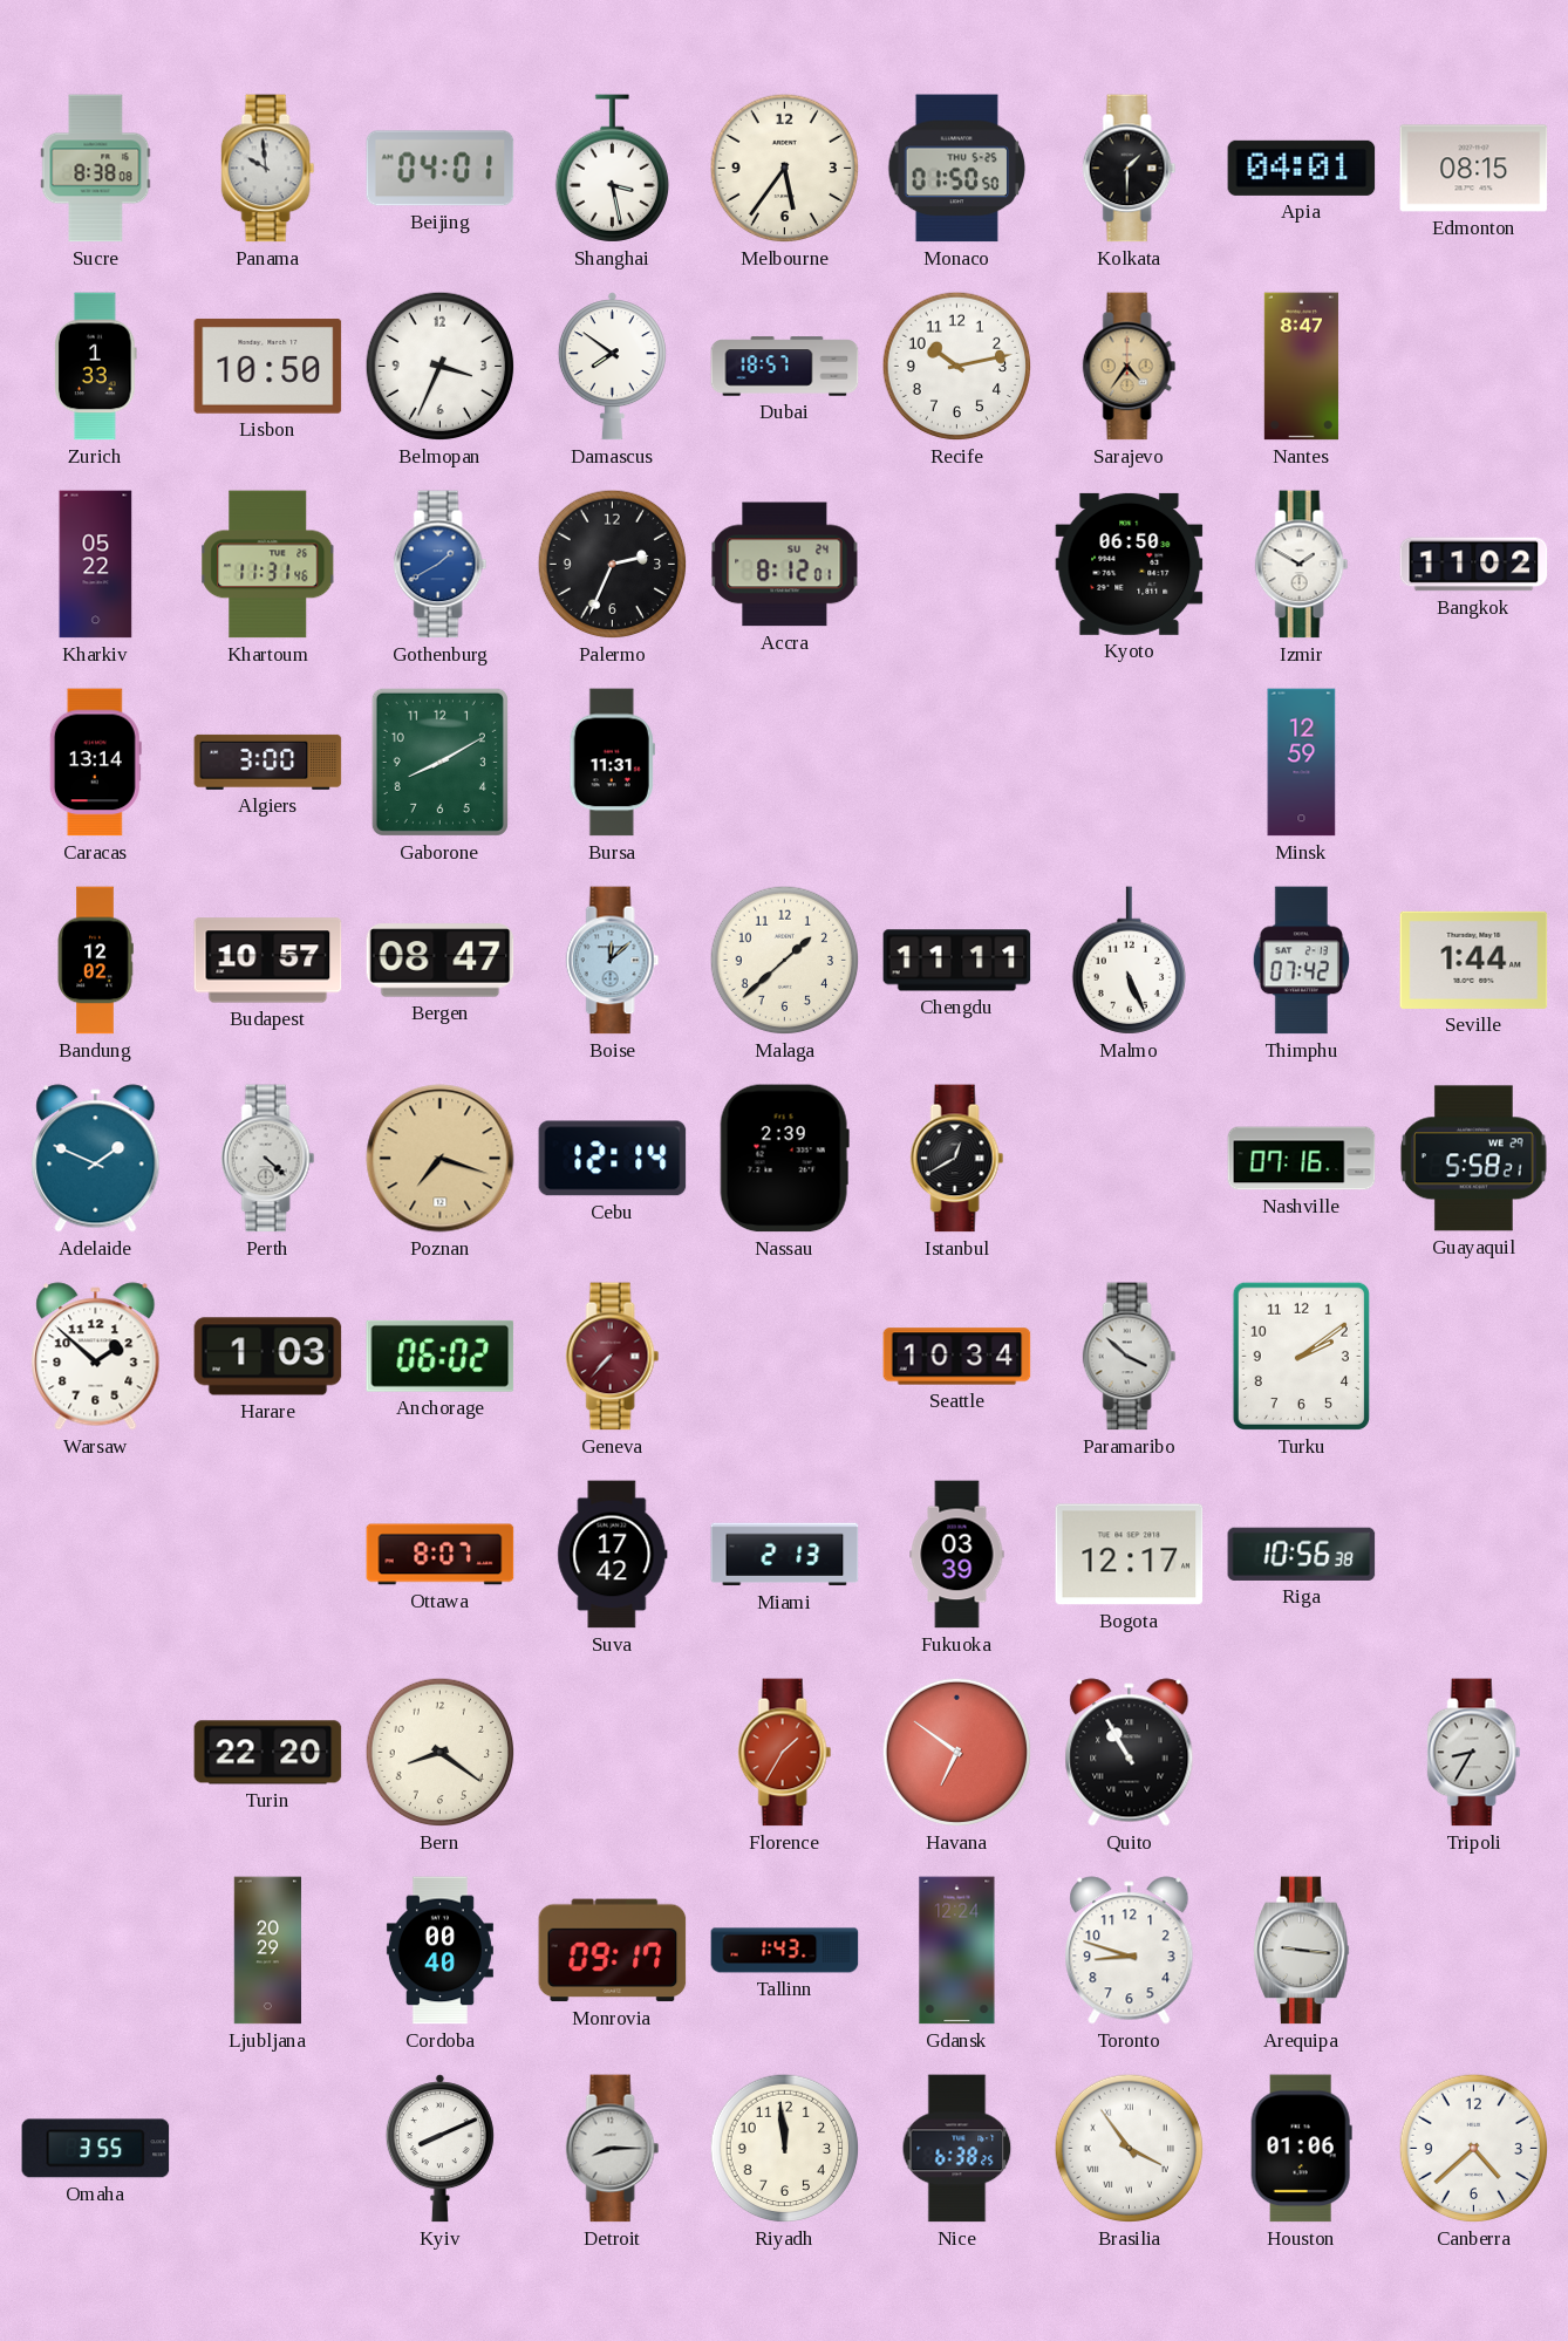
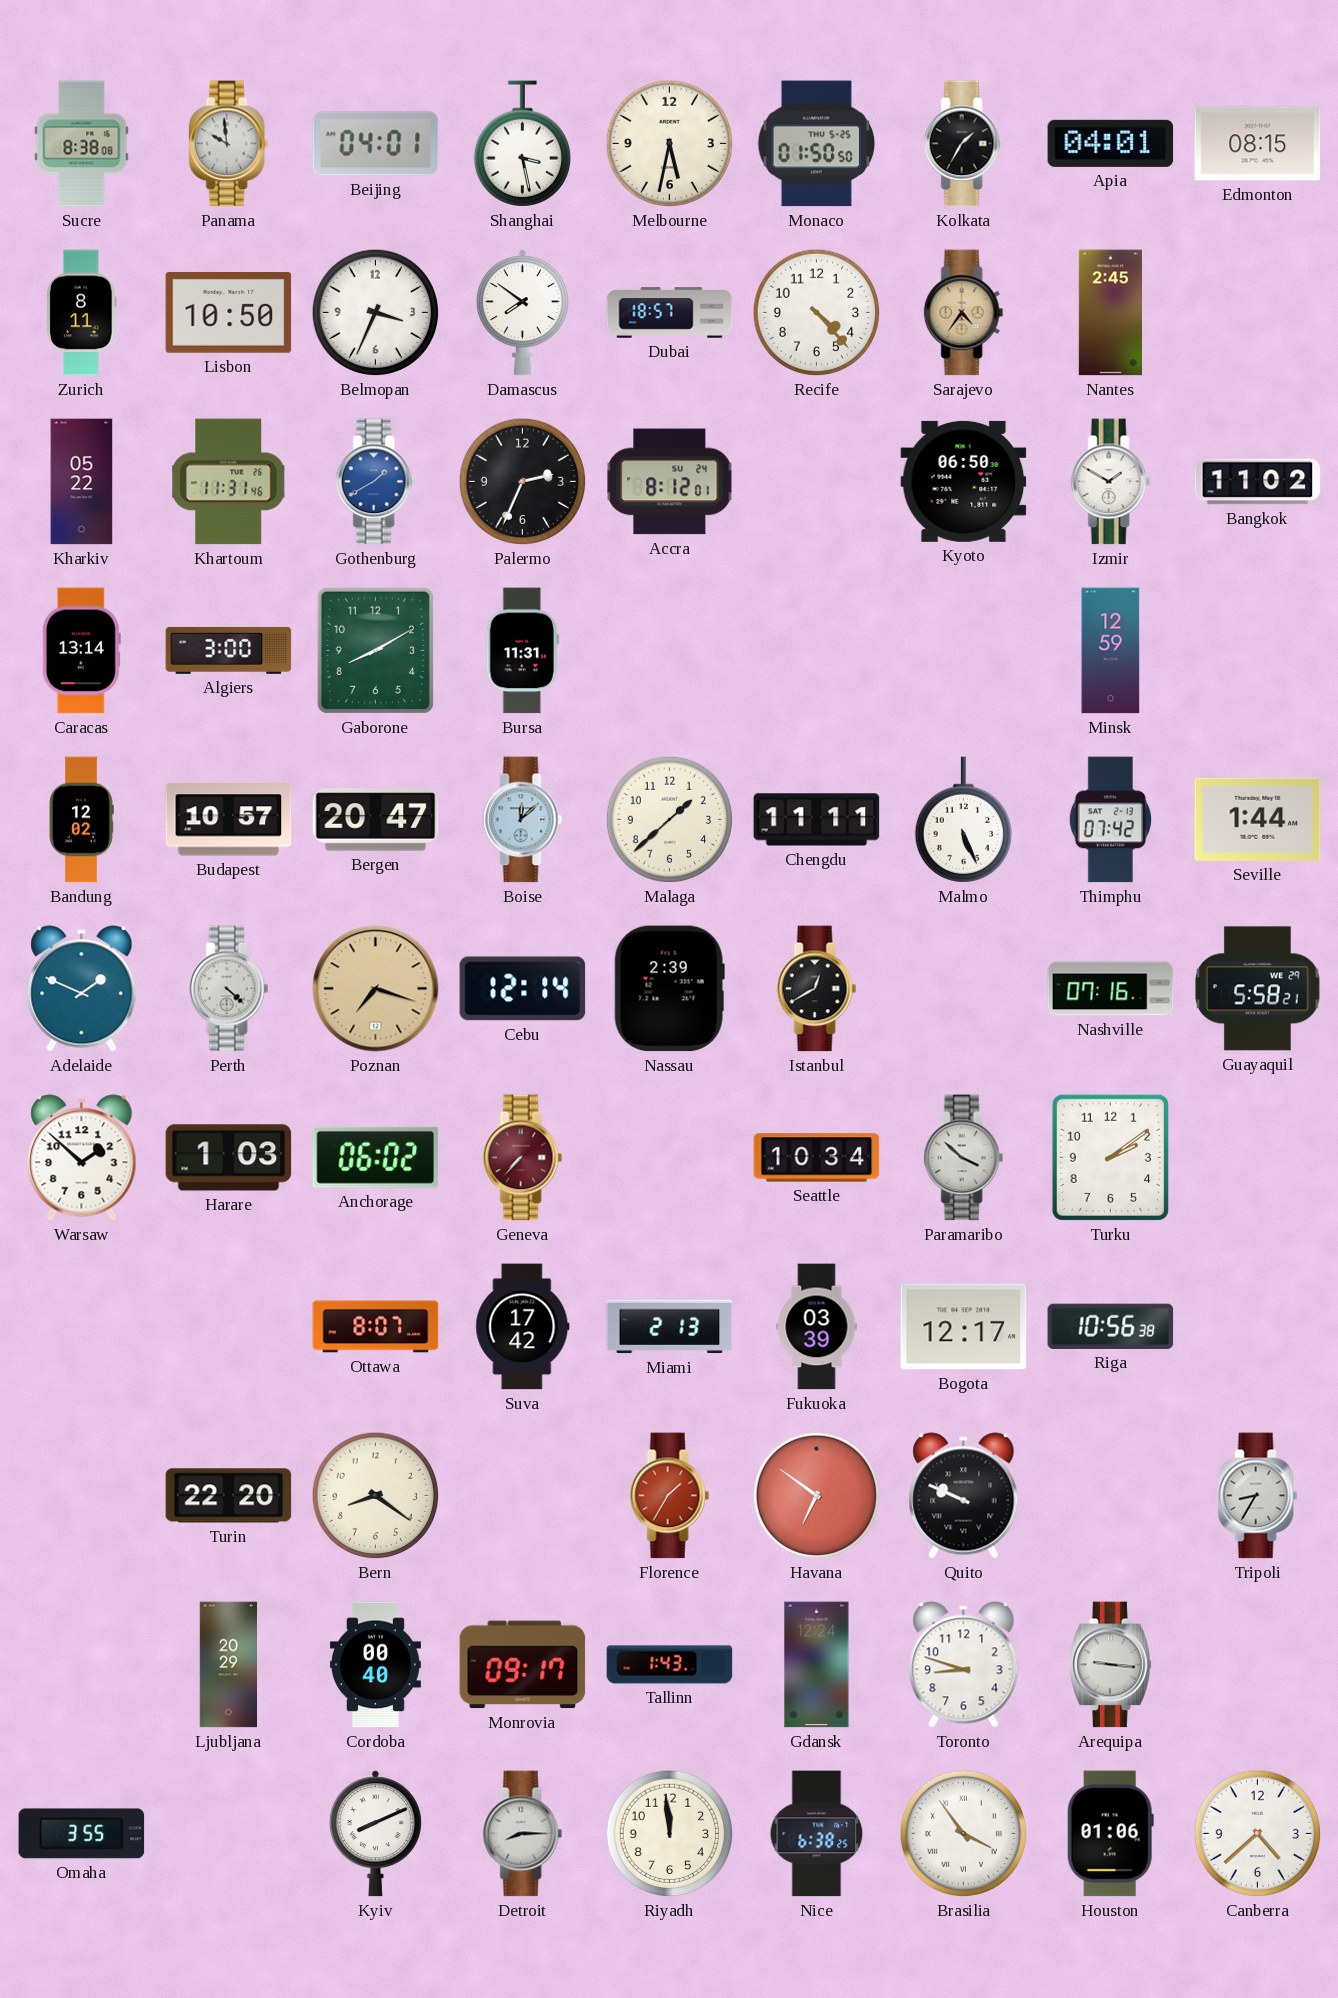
Melbourne: 5:36 -> 5:32
Kolkata: 1:30 -> 1:35
Zurich: 1:33 -> 8:11
Recife: 10:13 -> 4:23
Nantes: 8:47 -> 2:45
Bergen: 08:47 -> 20:47
Quito: 10:55 -> 9:49
